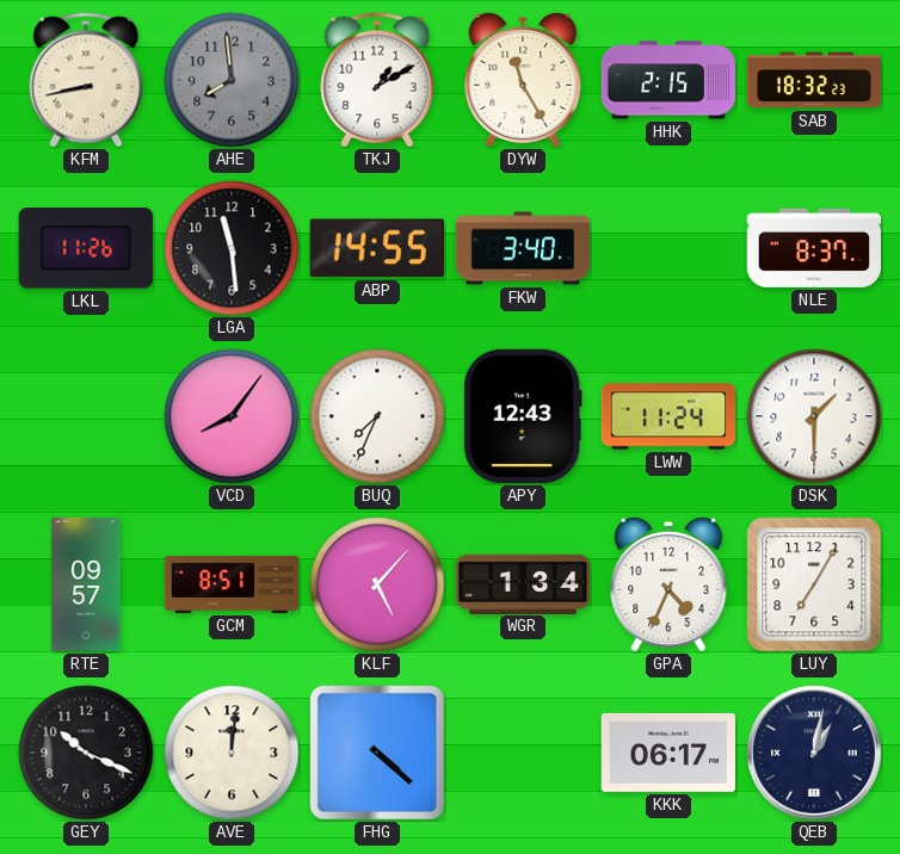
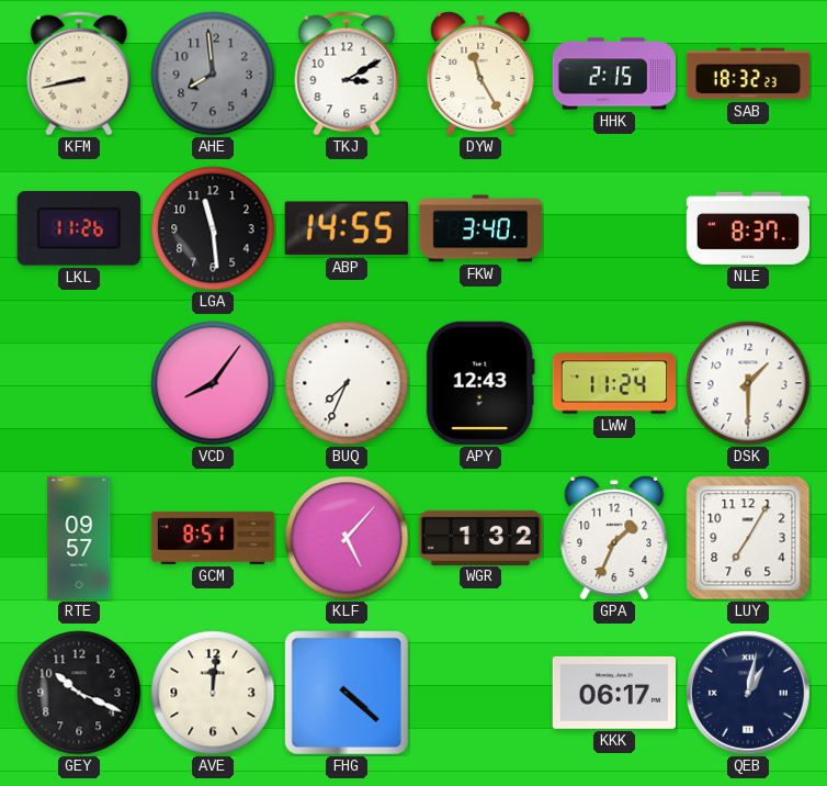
TKJ: 1:10 -> 3:10
WGR: 1:34 -> 1:32
GPA: 4:34 -> 1:34
